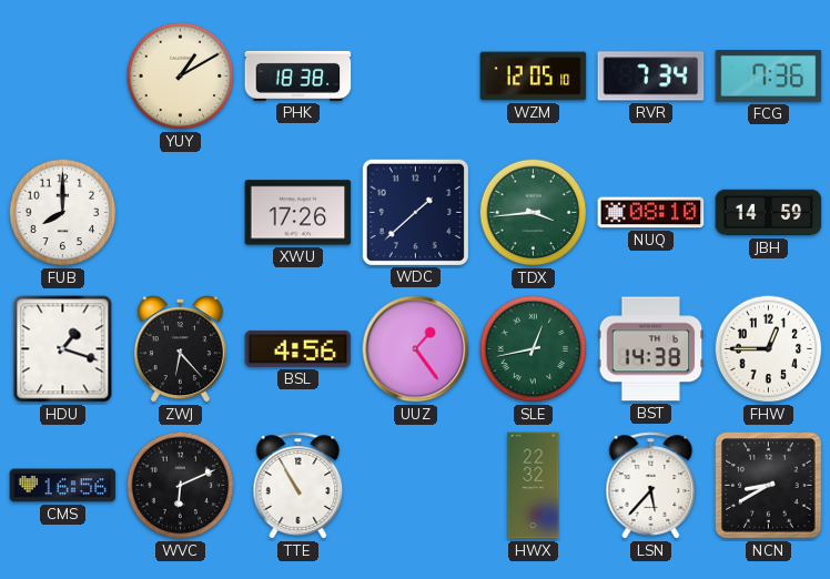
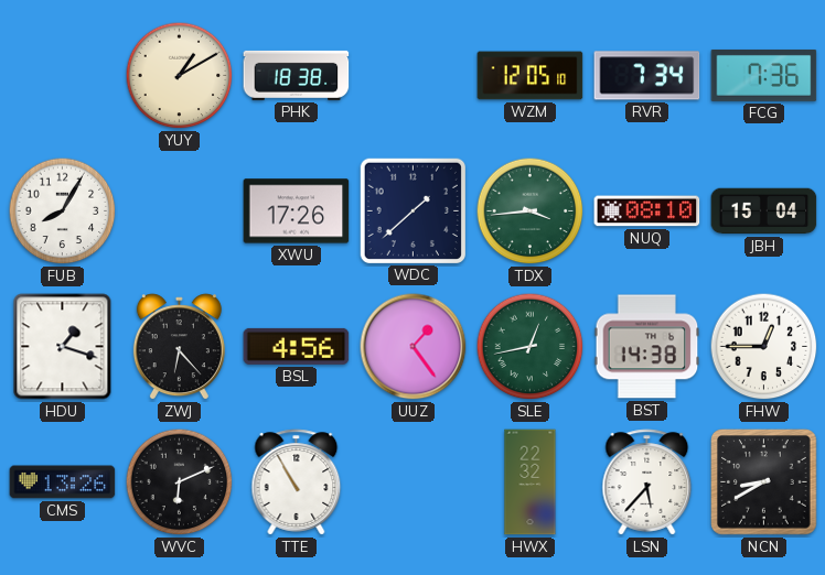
FUB: 8:00 -> 8:05
JBH: 14:59 -> 15:04
CMS: 16:56 -> 13:26
